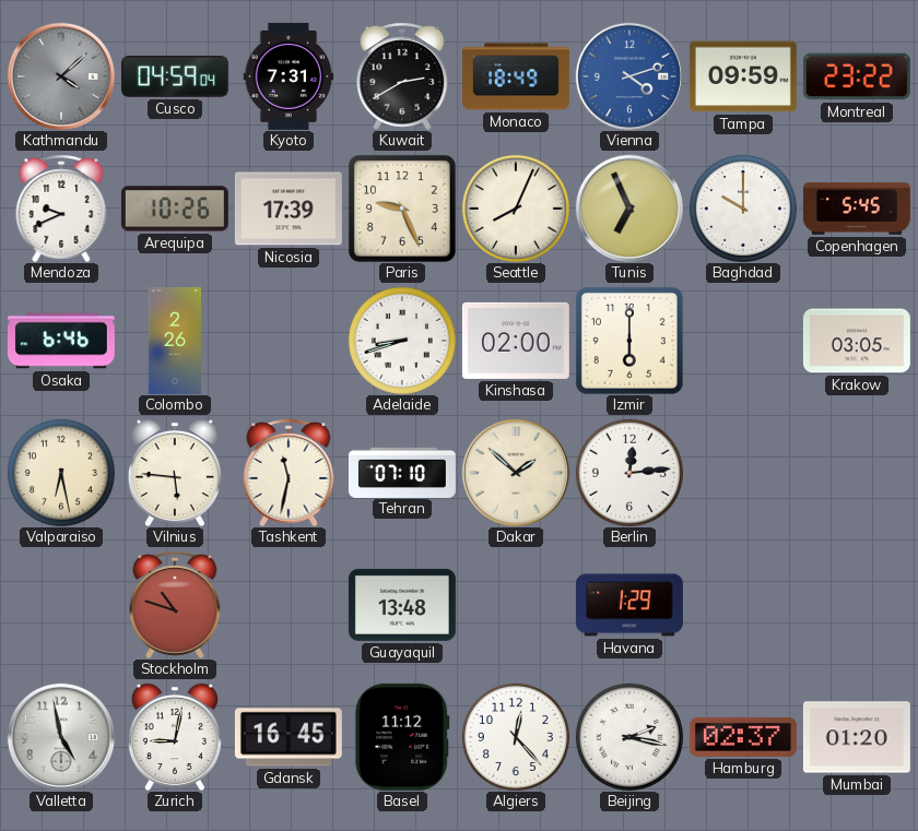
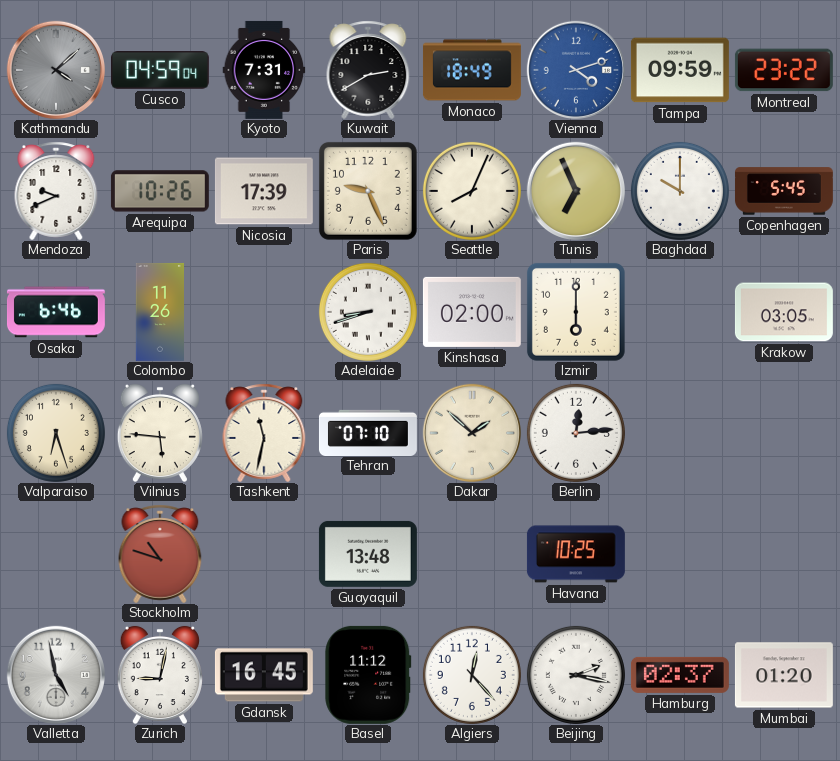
Colombo: 2:26 -> 11:26
Valparaiso: 6:28 -> 6:27
Havana: 1:29 -> 10:25
